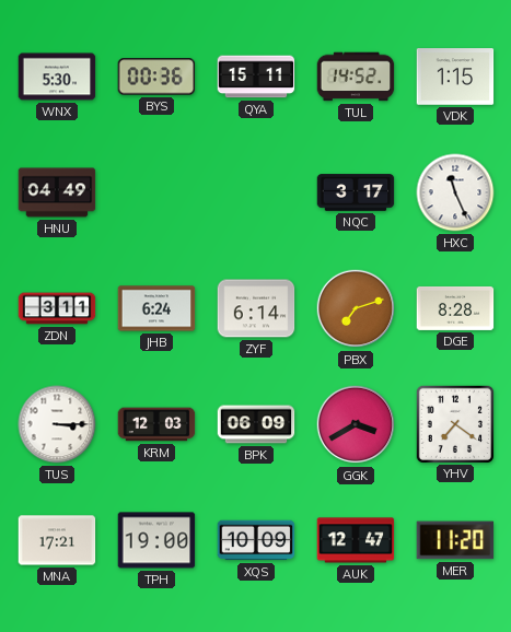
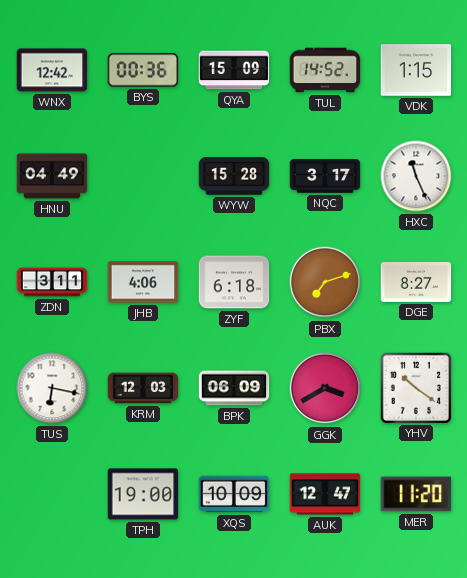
WNX: 5:30 -> 12:42
QYA: 15:11 -> 15:09
WYW: none -> 15:28
JHB: 6:24 -> 4:06
ZYF: 6:14 -> 6:18
DGE: 8:28 -> 8:27
TUS: 3:15 -> 6:17
YHV: 7:21 -> 10:21
MNA: 17:21 -> none
